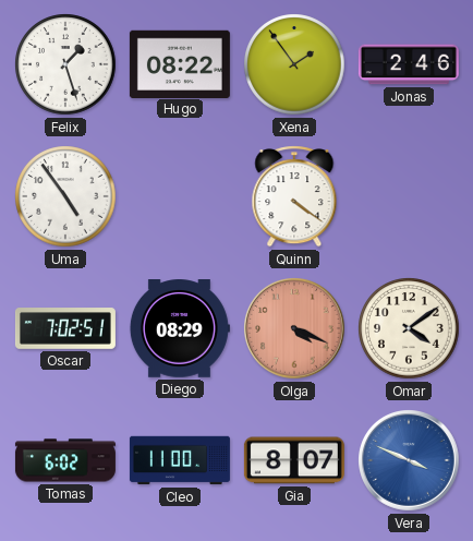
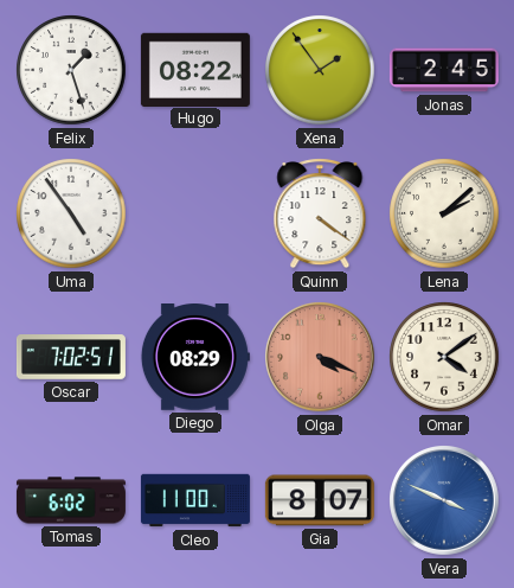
Jonas: 2:46 -> 2:45
Lena: none -> 2:08
